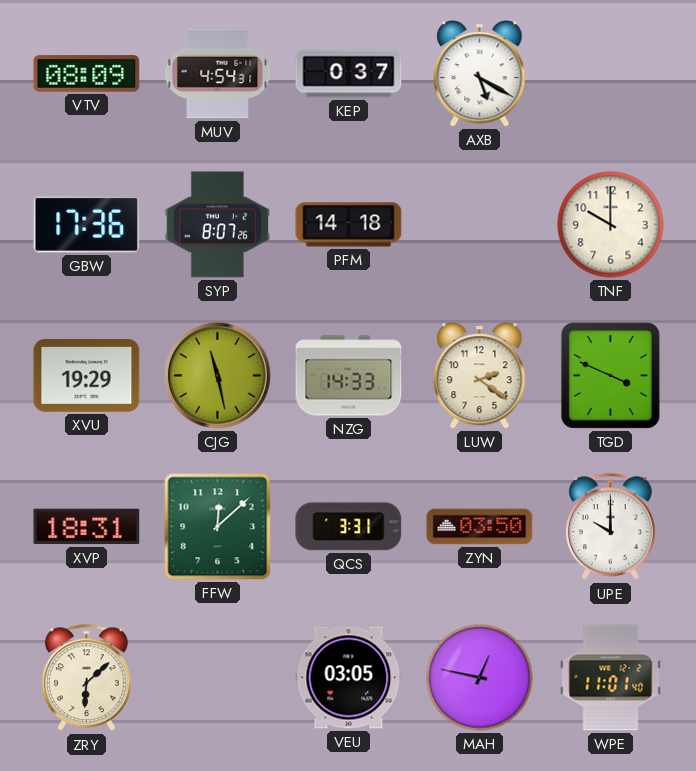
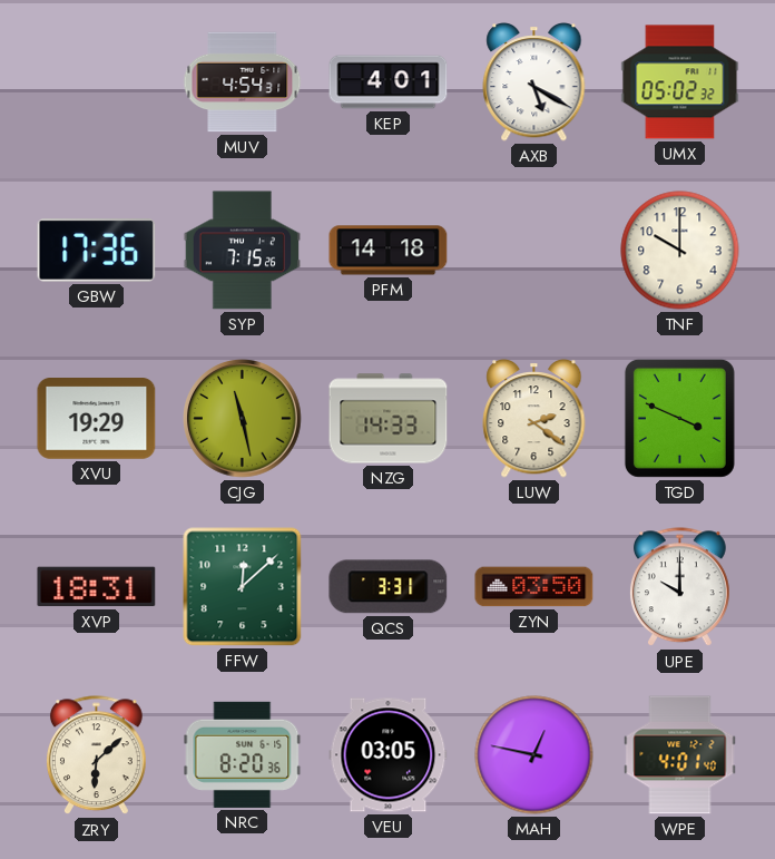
VTV: 08:09 -> none
KEP: 0:37 -> 4:01
UMX: none -> 05:02
SYP: 8:07 -> 7:15
NRC: none -> 8:20
WPE: 11:01 -> 4:01
